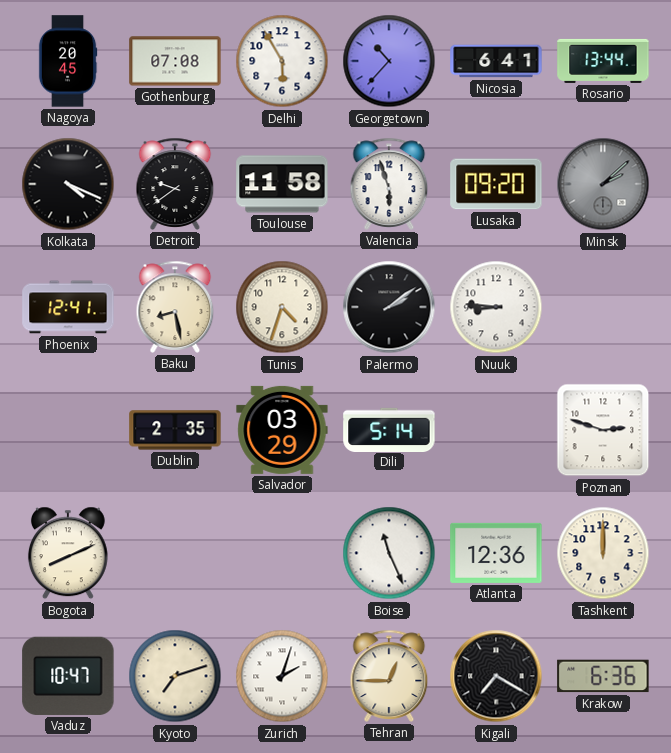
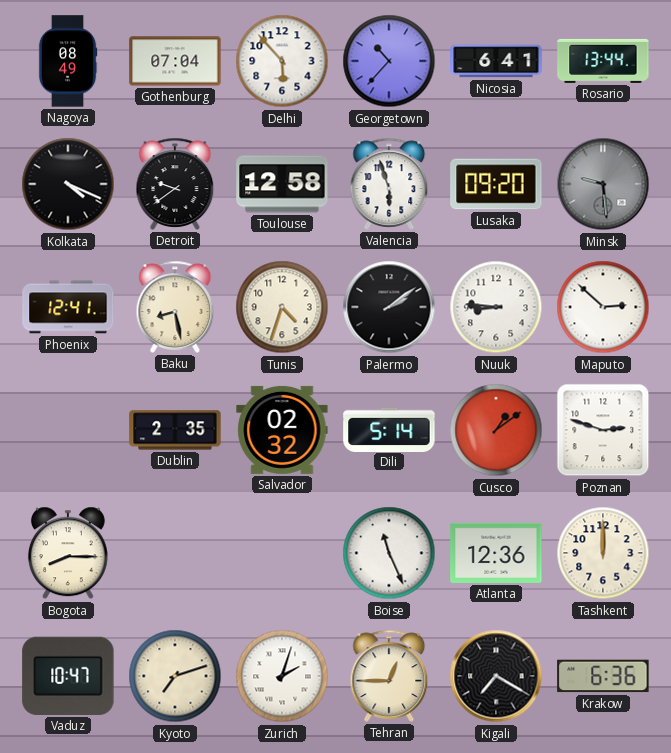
Nagoya: 20:45 -> 08:49
Gothenburg: 07:08 -> 07:04
Delhi: 5:55 -> 5:53
Toulouse: 11:58 -> 12:58
Minsk: 2:08 -> 9:29
Maputo: none -> 2:52
Salvador: 03:29 -> 02:32
Cusco: none -> 1:09
Bogota: 8:11 -> 8:15
